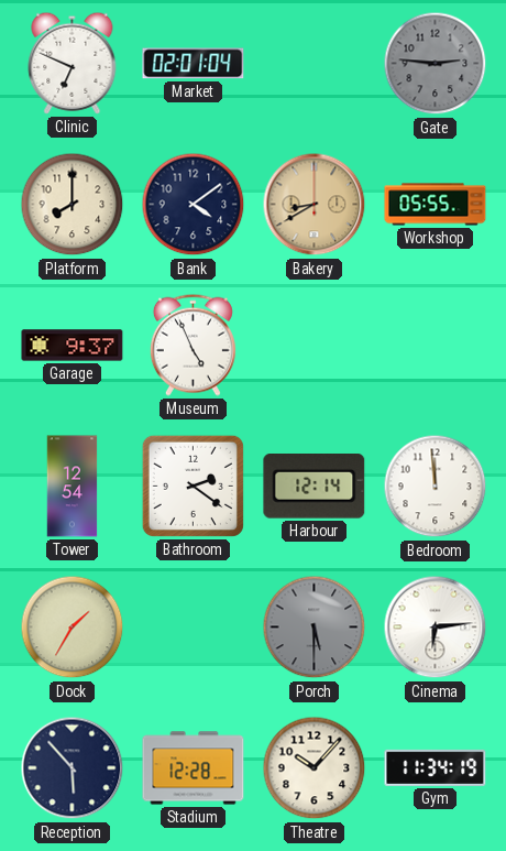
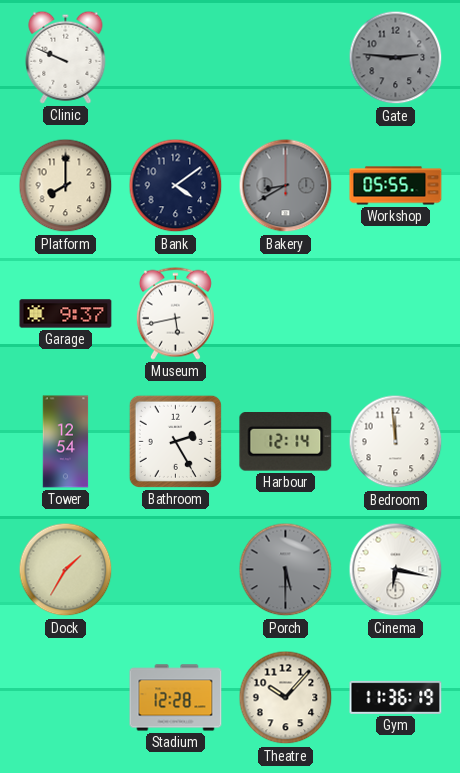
Clinic: 6:49 -> 9:49
Market: 02:01 -> none
Bakery dial: champagne -> grey
Museum: 4:56 -> 5:43
Bathroom: 2:21 -> 2:25
Cinema: 6:14 -> 6:17
Reception: 5:53 -> none
Gym: 11:34 -> 11:36
